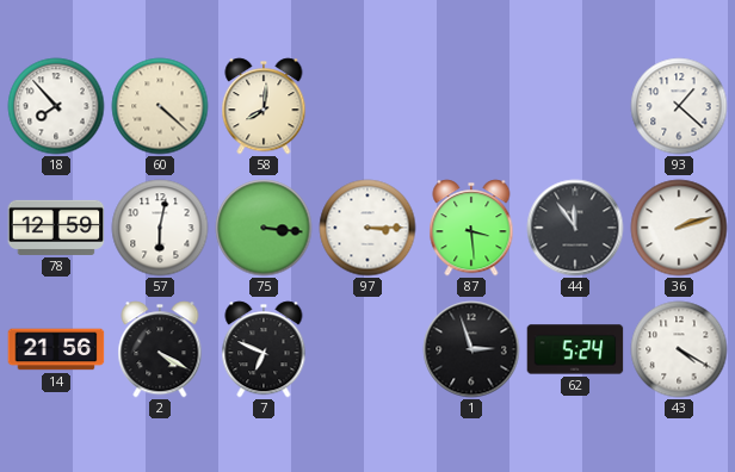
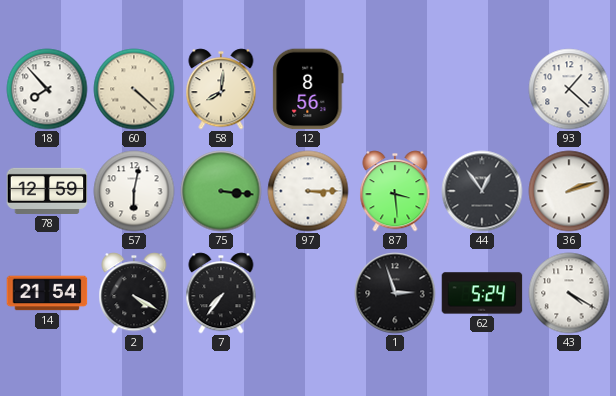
12: none -> 8:56
44: 11:54 -> 12:54
14: 21:56 -> 21:54
7: 6:49 -> 7:36
